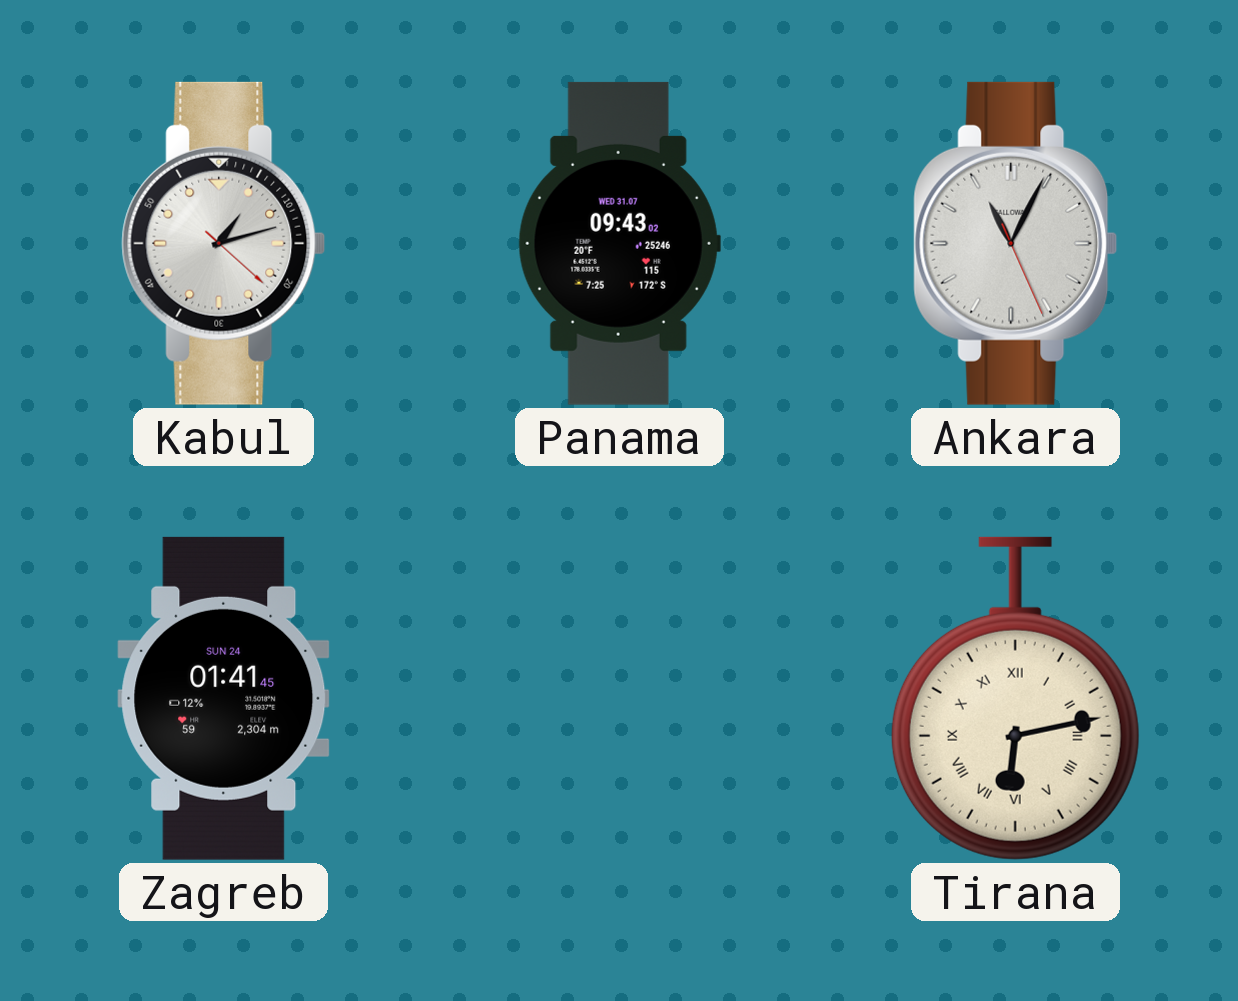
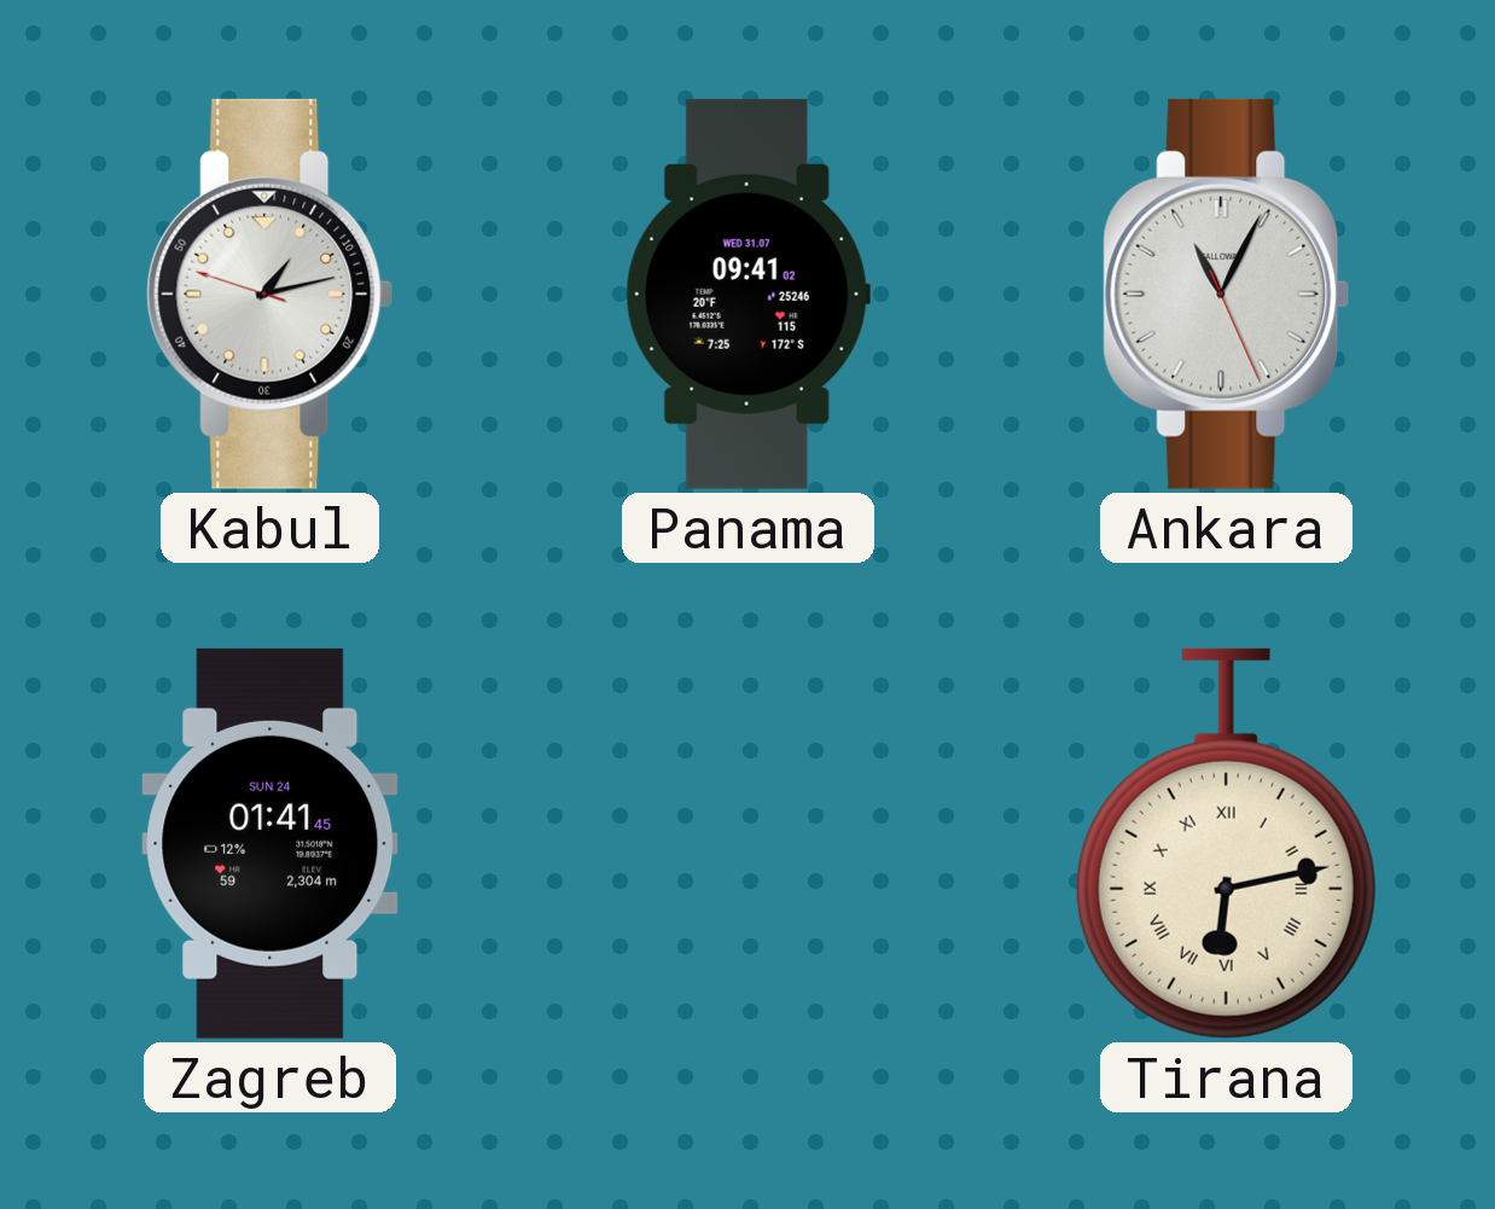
Kabul: 1:12:22 -> 1:12:48
Panama: 09:43 -> 09:41
